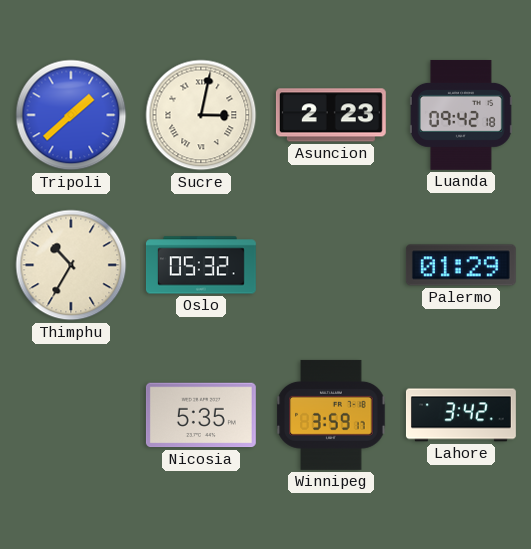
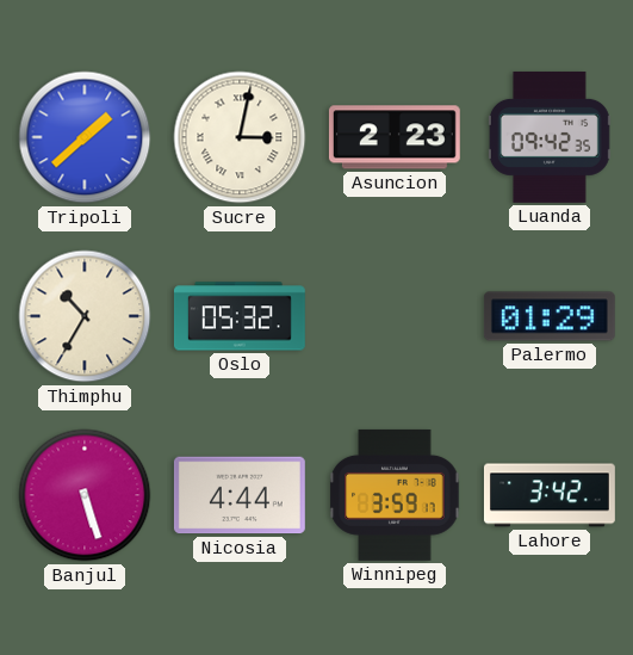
Luanda: 09:42:18 -> 09:42:35
Banjul: none -> 5:27
Nicosia: 5:35 -> 4:44
